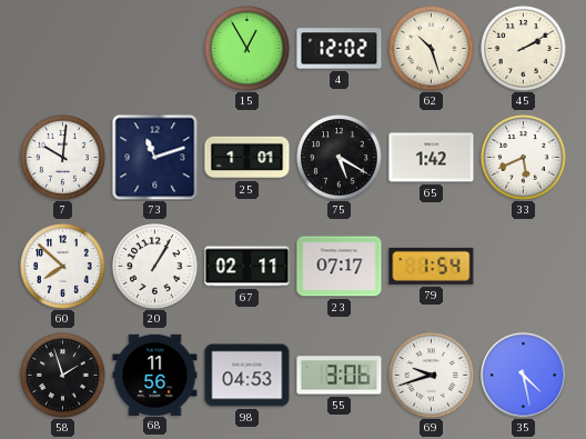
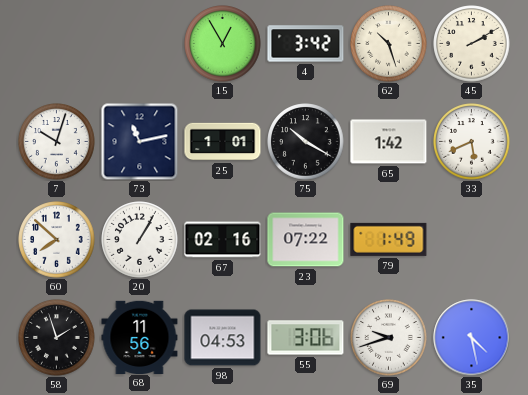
4: 12:02 -> 3:42
7: 10:01 -> 10:03
73: 11:12 -> 11:13
75: 5:20 -> 10:20
67: 02:11 -> 02:16
23: 07:17 -> 07:22
79: 1:54 -> 1:49
